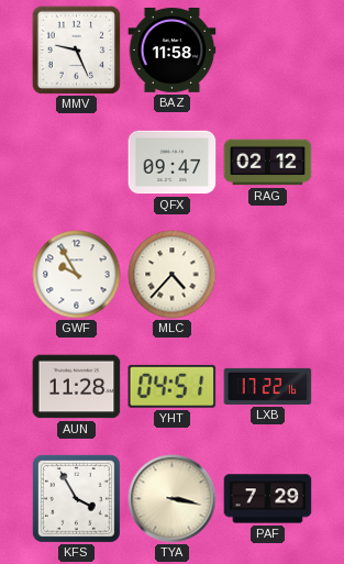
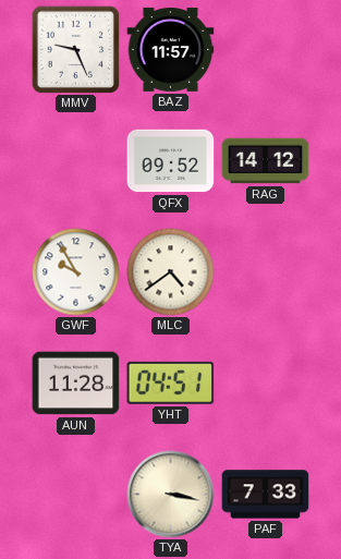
BAZ: 11:58 -> 11:57
QFX: 09:47 -> 09:52
RAG: 02:12 -> 14:12
MLC: 4:37 -> 4:39
LXB: 17:22 -> none
KFS: 3:55 -> none
PAF: 7:29 -> 7:33
